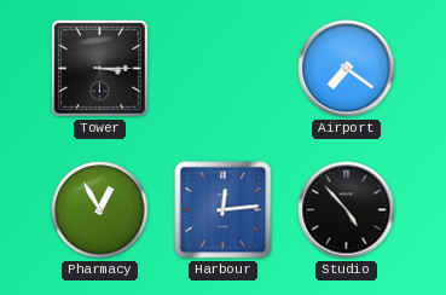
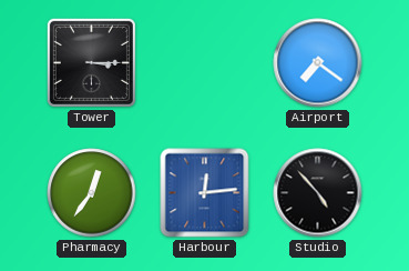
Pharmacy: 12:55 -> 12:36
